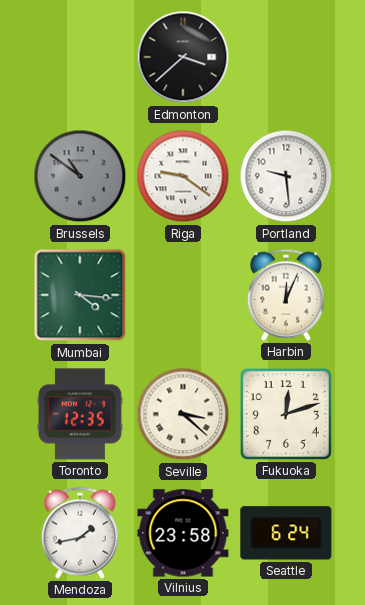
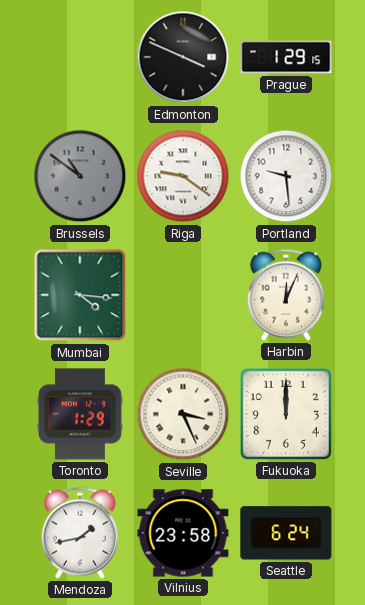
Edmonton: 3:38 -> 3:49
Prague: none -> 1:29
Toronto: 12:35 -> 1:29
Seville: 3:22 -> 3:26
Fukuoka: 12:12 -> 12:00
